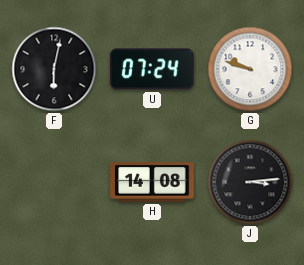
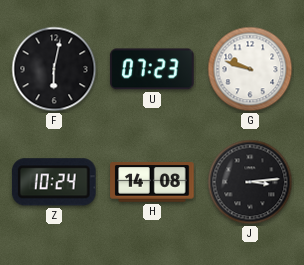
U: 07:24 -> 07:23
Z: none -> 10:24
